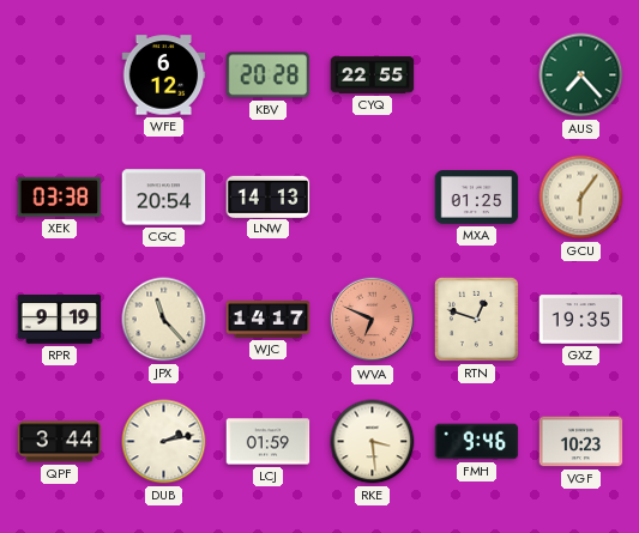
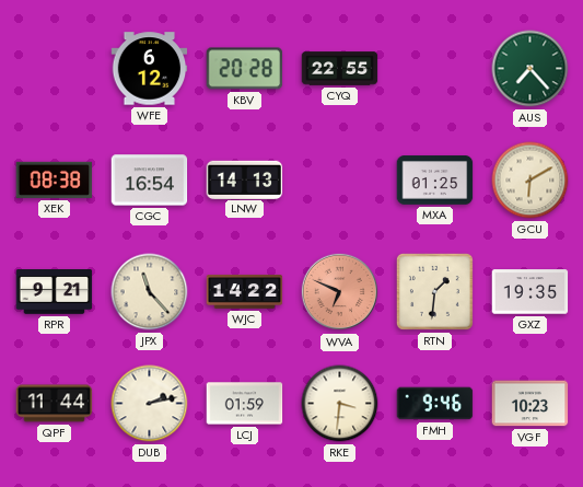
XEK: 03:38 -> 08:38
CGC: 20:54 -> 16:54
GCU: 6:06 -> 6:10
RPR: 9:19 -> 9:21
WJC: 14:17 -> 14:22
RTN: 12:48 -> 1:31
QPF: 3:44 -> 11:44
RKE: 3:29 -> 3:31
